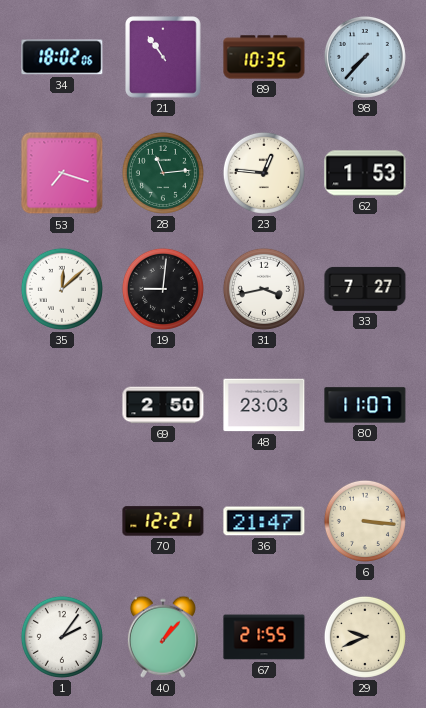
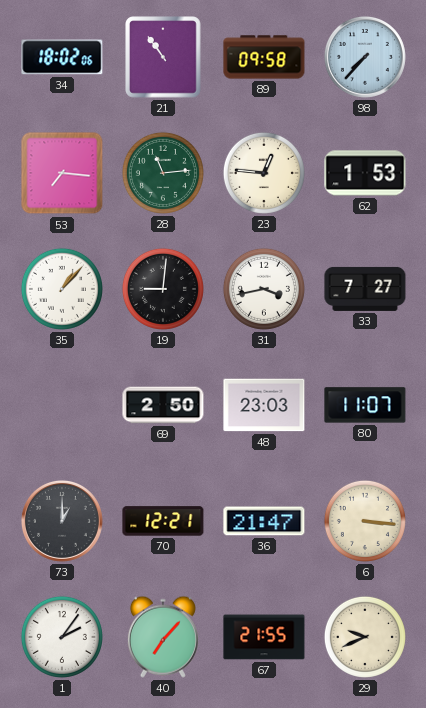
89: 10:35 -> 09:58
53: 7:18 -> 7:16
35: 12:08 -> 1:07
73: none -> 1:00
40: 1:07 -> 7:07
